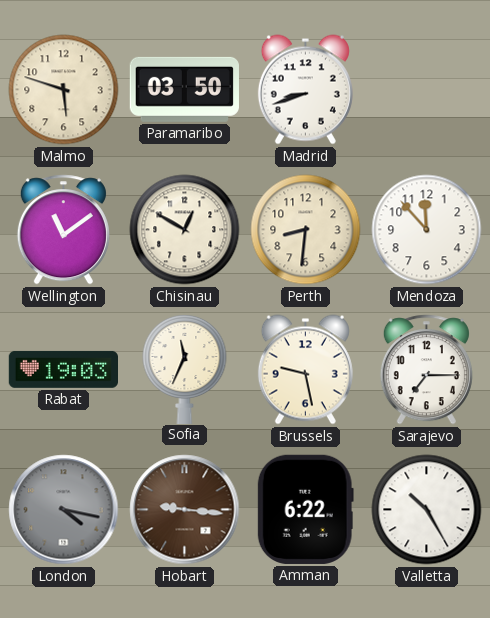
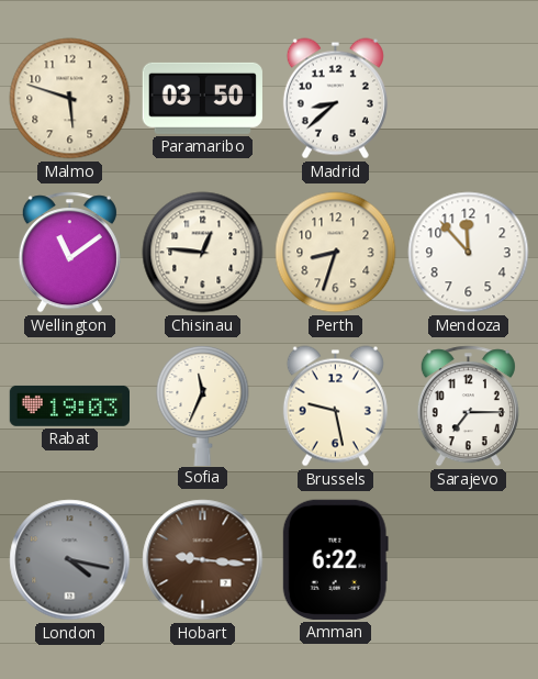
Madrid: 8:42 -> 8:38
Chisinau: 12:50 -> 12:46
Perth: 8:31 -> 8:33
Valletta: 10:25 -> none
